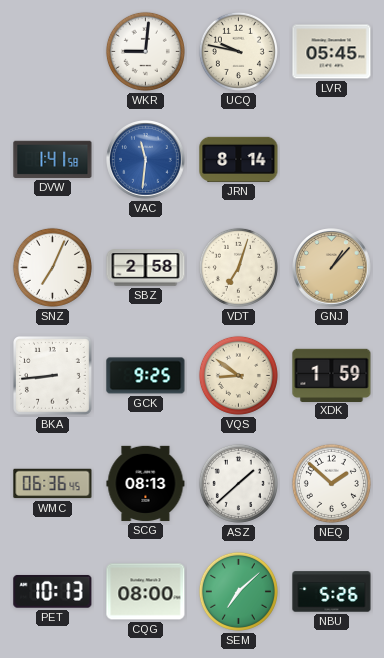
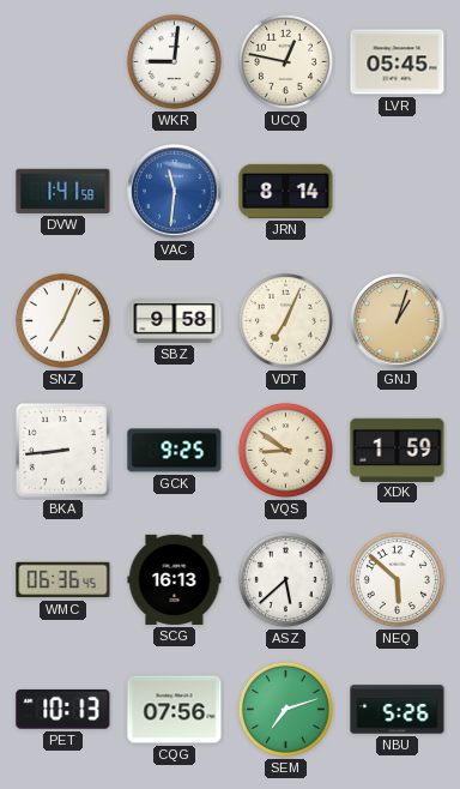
UCQ: 9:47 -> 12:47
SBZ: 2:58 -> 9:58
VDT: 7:03 -> 7:04
GNJ: 1:07 -> 1:03
SCG: 08:13 -> 16:13
ASZ: 1:38 -> 5:38
NEQ: 1:52 -> 5:52
CQG: 08:00 -> 07:56
SEM: 7:08 -> 7:12
